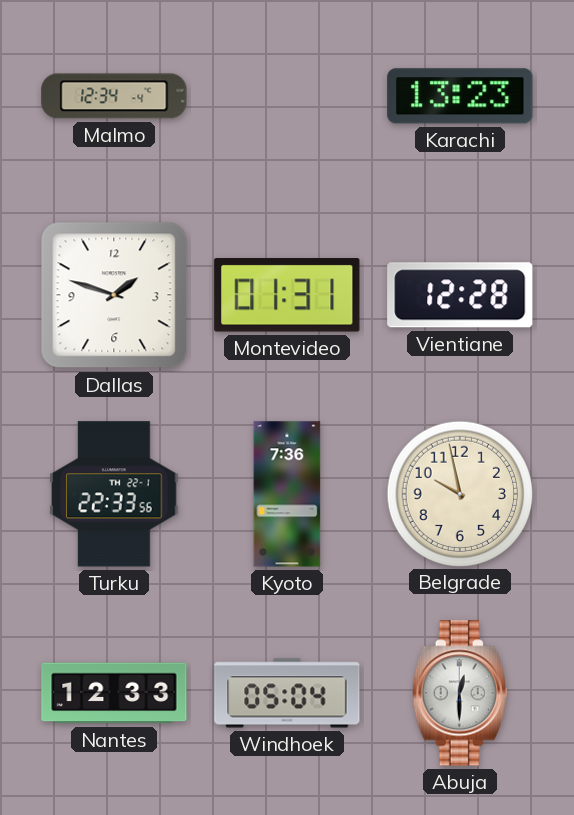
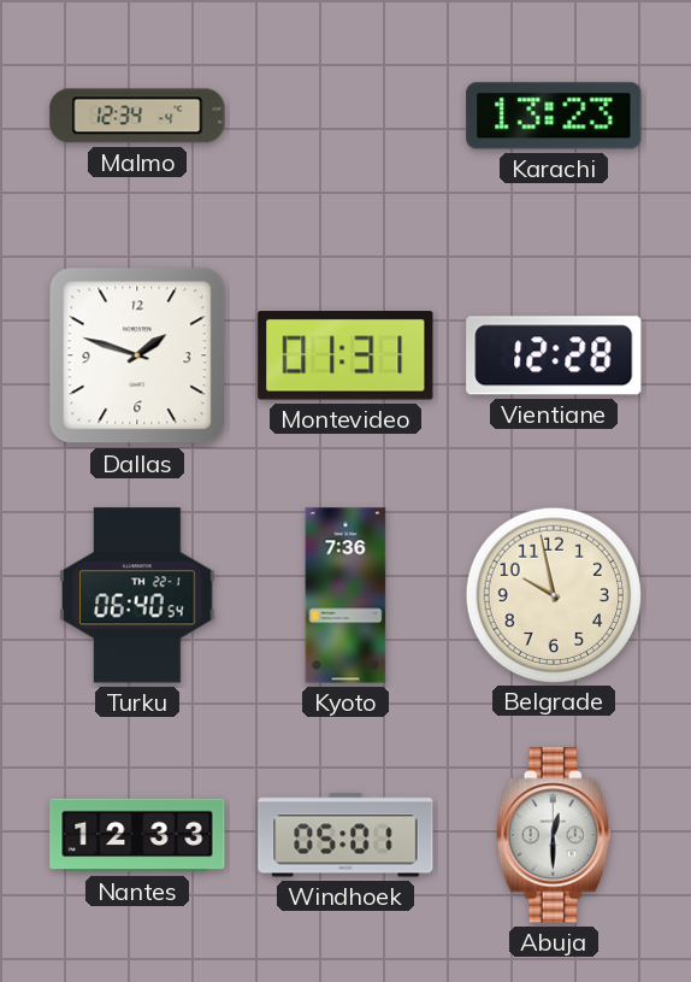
Turku: 22:33 -> 06:40
Windhoek: 05:04 -> 05:01
